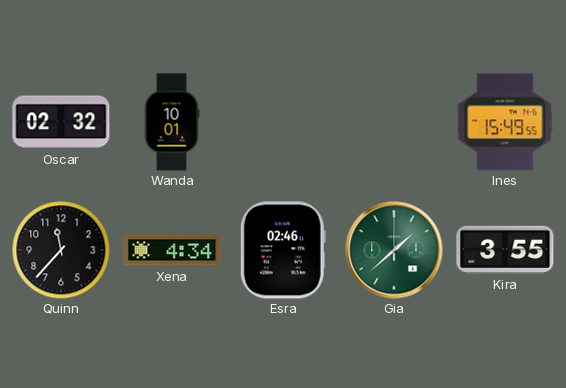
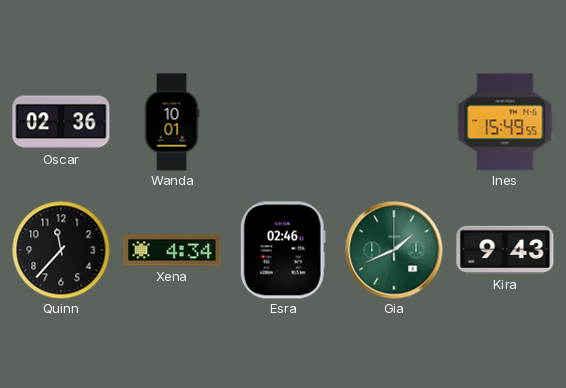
Oscar: 02:32 -> 02:36
Gia: 1:38 -> 1:41
Kira: 3:55 -> 9:43
